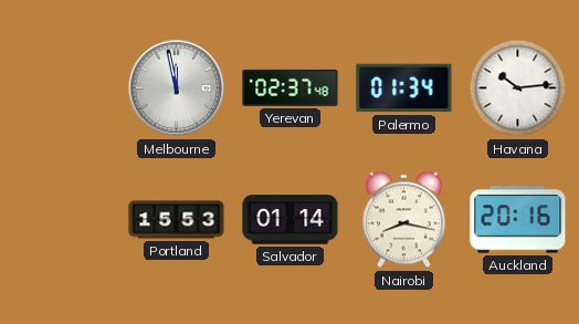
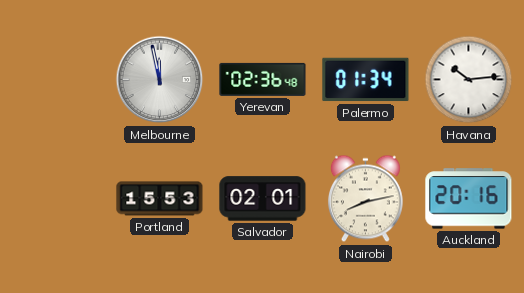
Yerevan: 02:37 -> 02:36
Salvador: 01:14 -> 02:01
Nairobi: 8:17 -> 8:13
